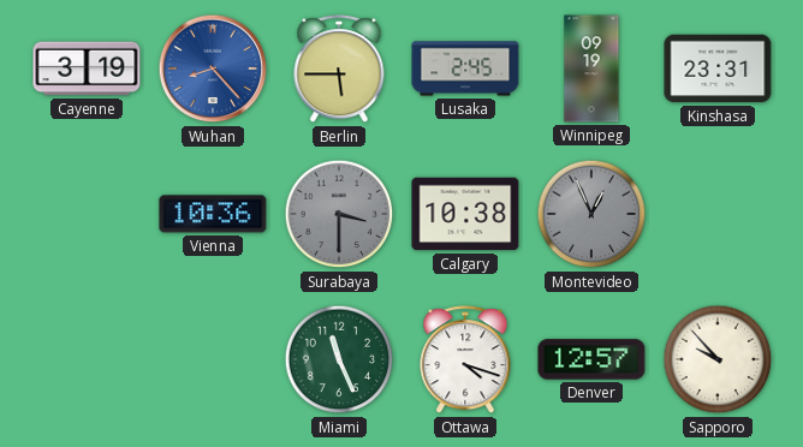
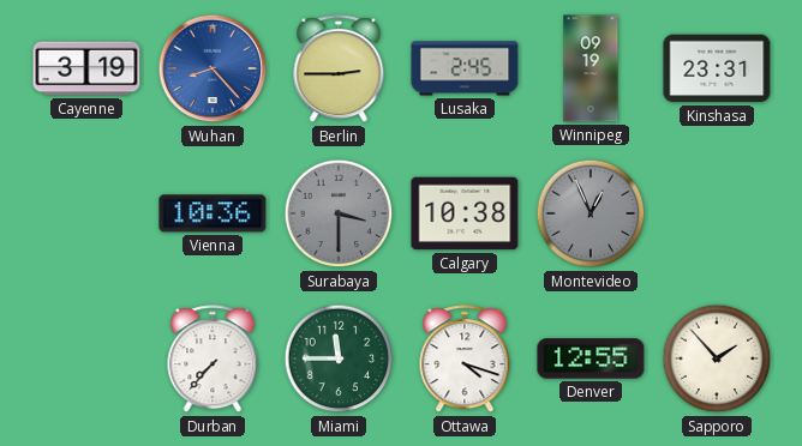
Berlin: 5:45 -> 2:45
Durban: none -> 7:37
Miami: 11:26 -> 11:45
Denver: 12:57 -> 12:55
Sapporo: 9:53 -> 1:53
